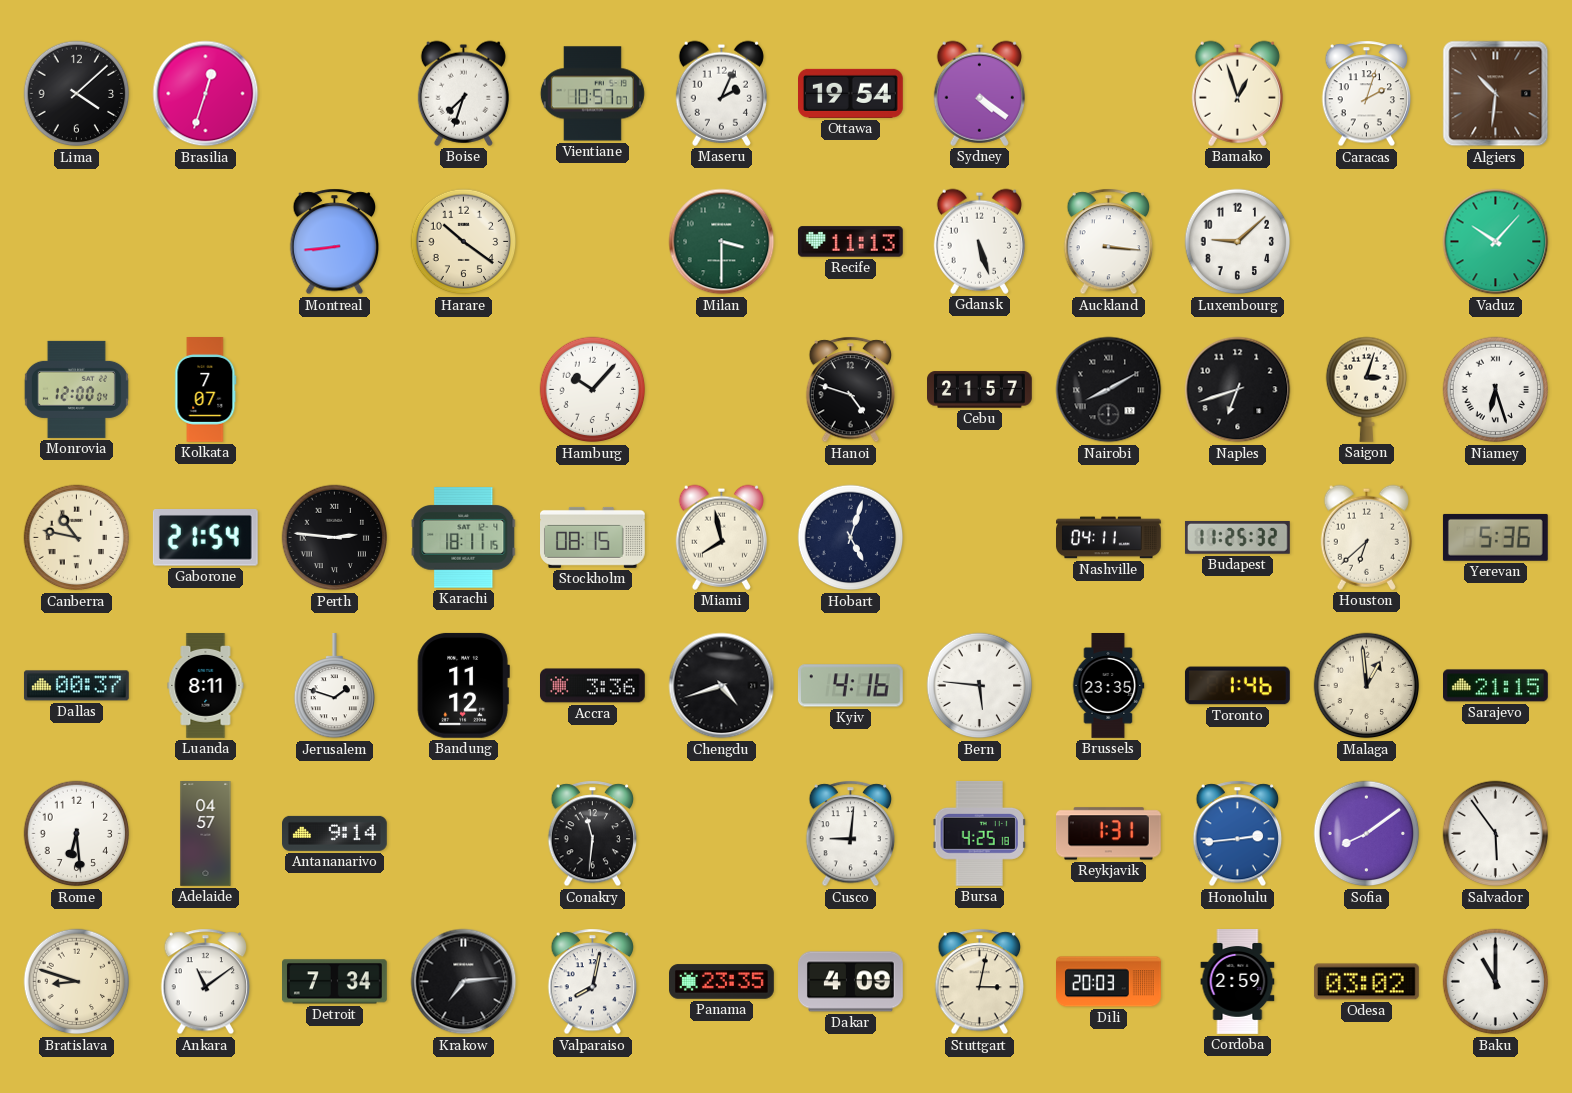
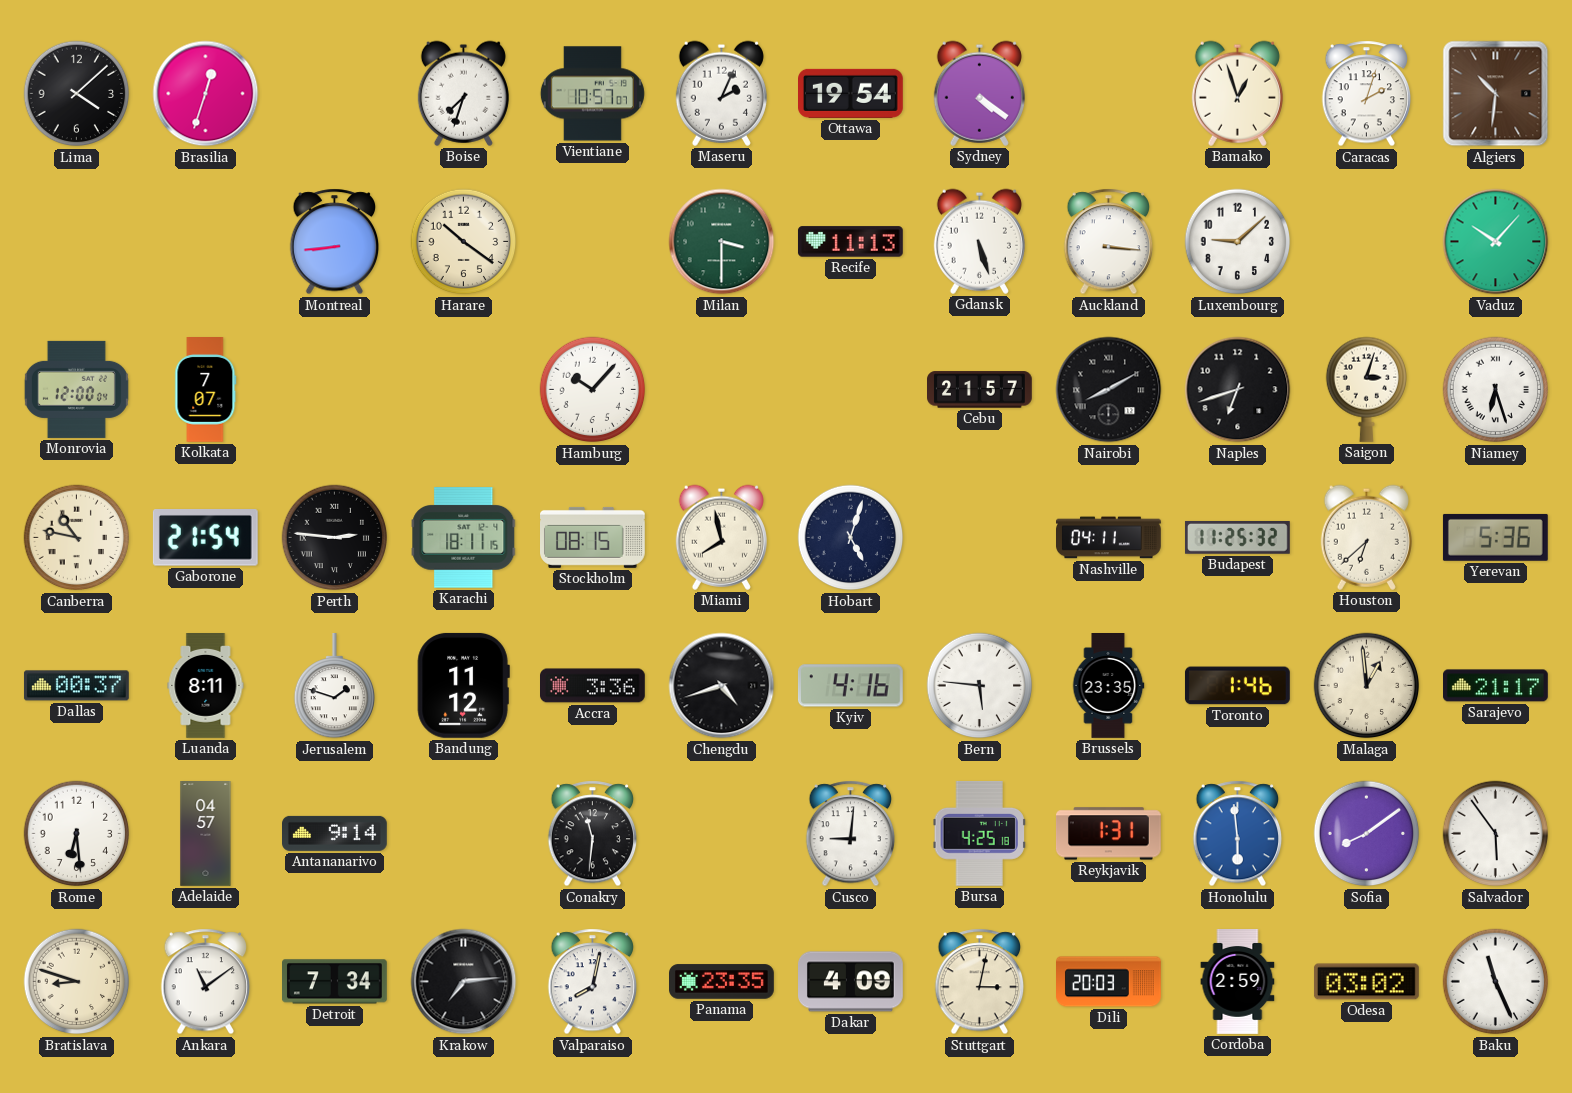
Hanoi: 4:48 -> none
Sarajevo: 21:15 -> 21:17
Honolulu: 2:44 -> 5:59
Baku: 11:00 -> 11:26
